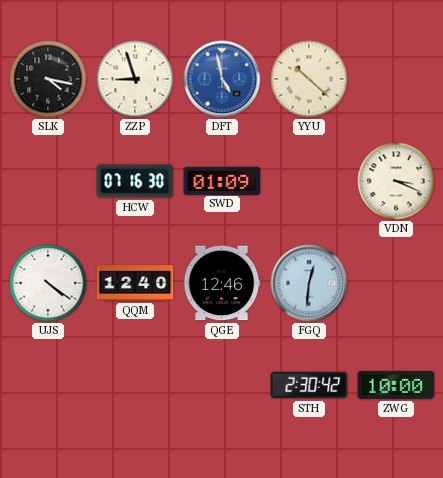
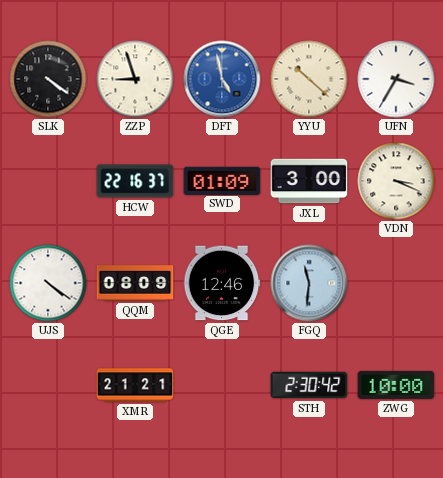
SLK: 4:17 -> 4:21
UFN: none -> 3:35
HCW: 07:16 -> 22:16
JXL: none -> 3:00
QQM: 12:40 -> 08:09
FGQ: 12:31 -> 11:31
XMR: none -> 21:21
